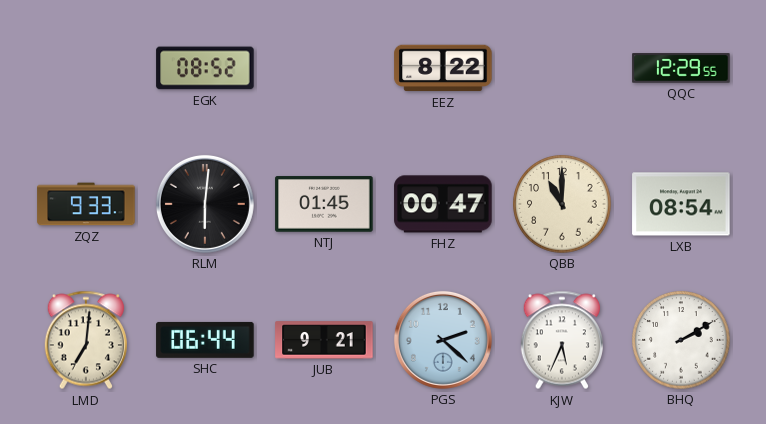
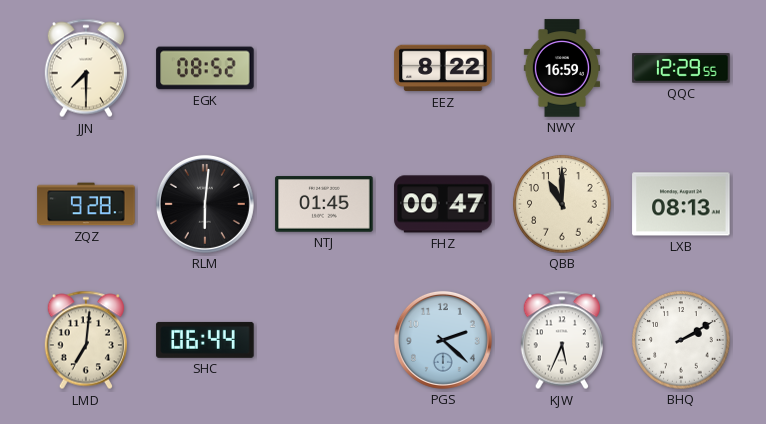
JJN: none -> 7:30
NWY: none -> 16:59
ZQZ: 9:33 -> 9:28
LXB: 08:54 -> 08:13
JUB: 9:21 -> none
